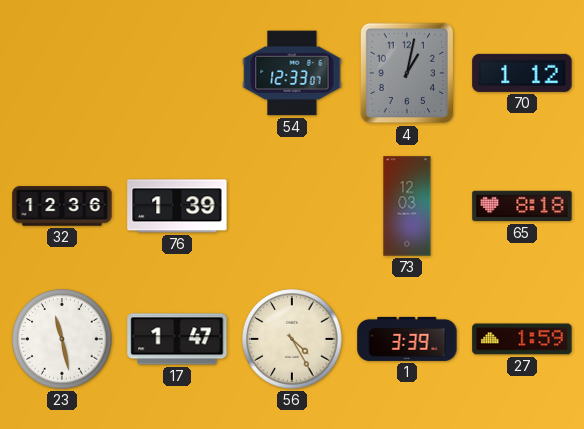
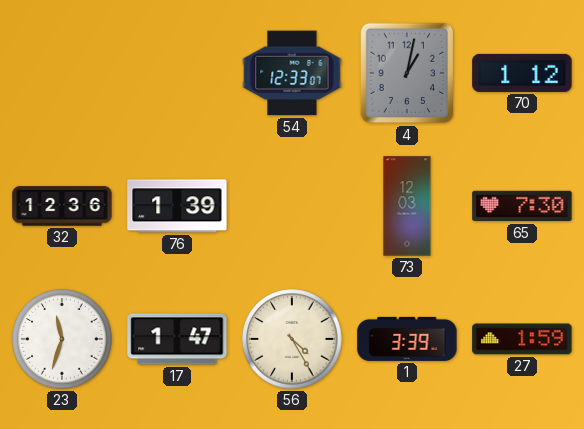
65: 8:18 -> 7:30
23: 11:28 -> 11:33
